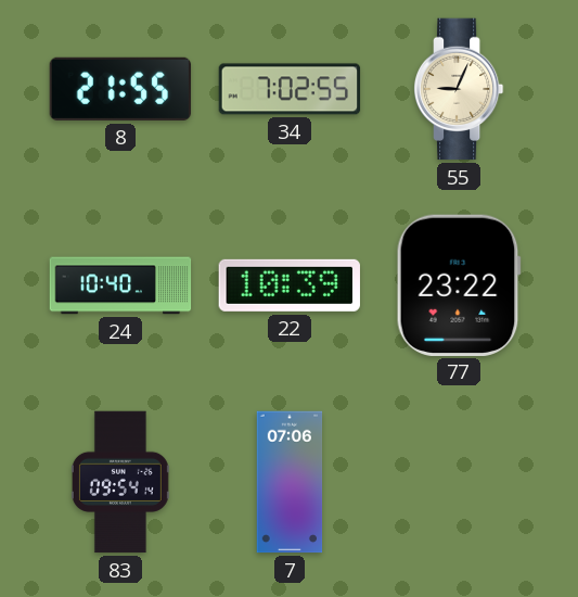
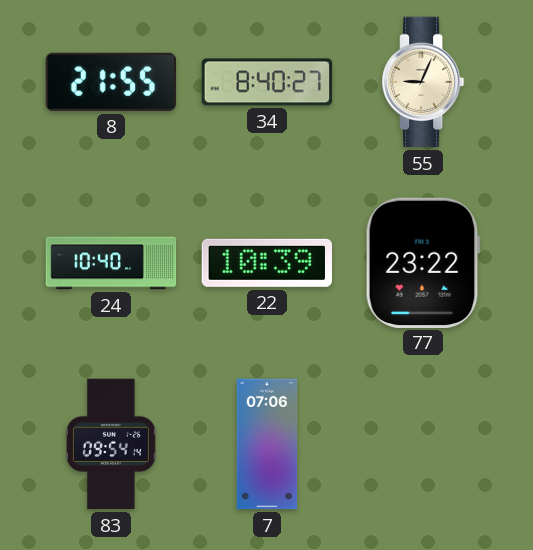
34: 7:02 -> 8:40
